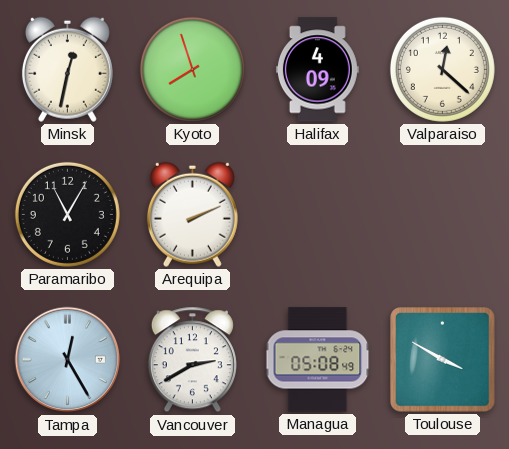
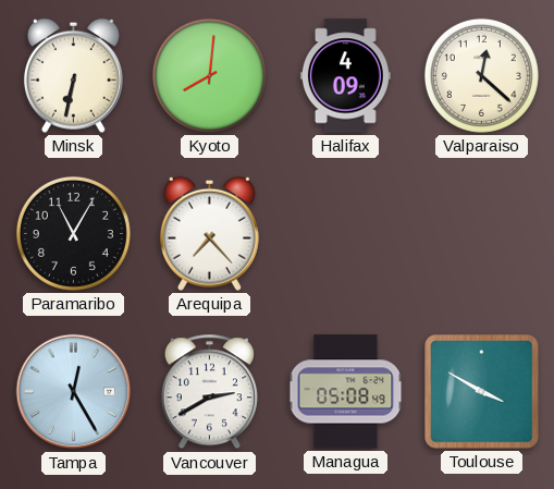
Minsk: 12:32 -> 6:32
Kyoto: 7:57 -> 8:01
Arequipa: 2:11 -> 7:23
